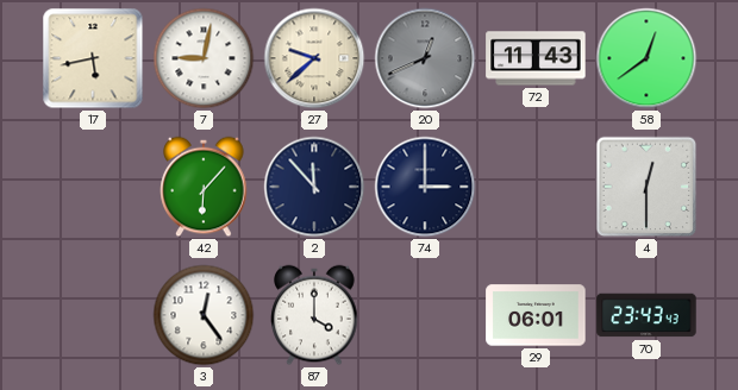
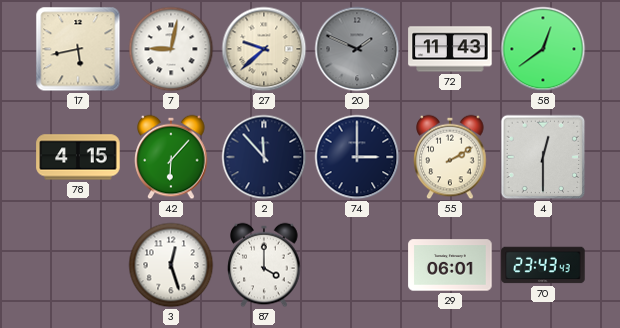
20: 12:41 -> 1:49
78: none -> 4:15
55: none -> 2:10
3: 12:24 -> 12:27
